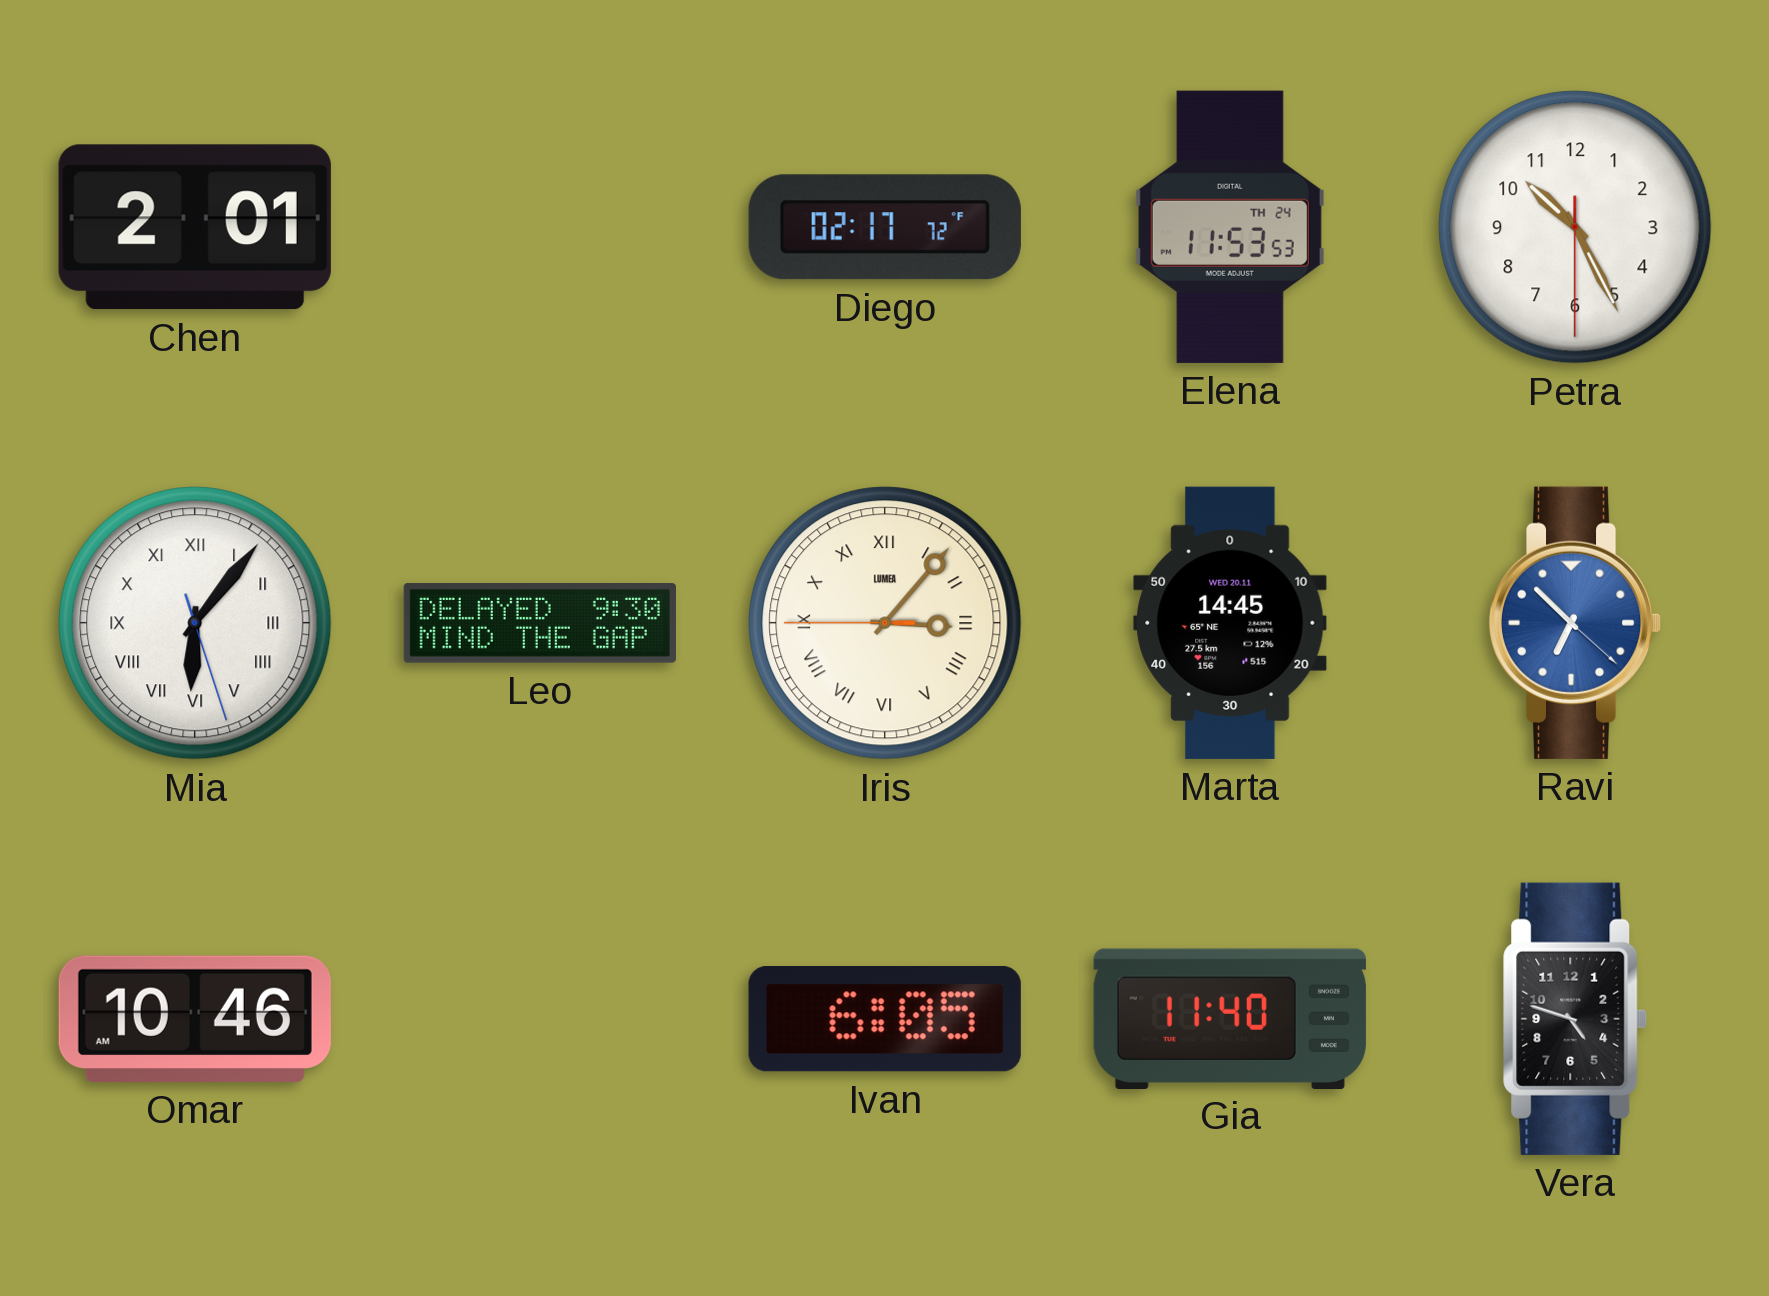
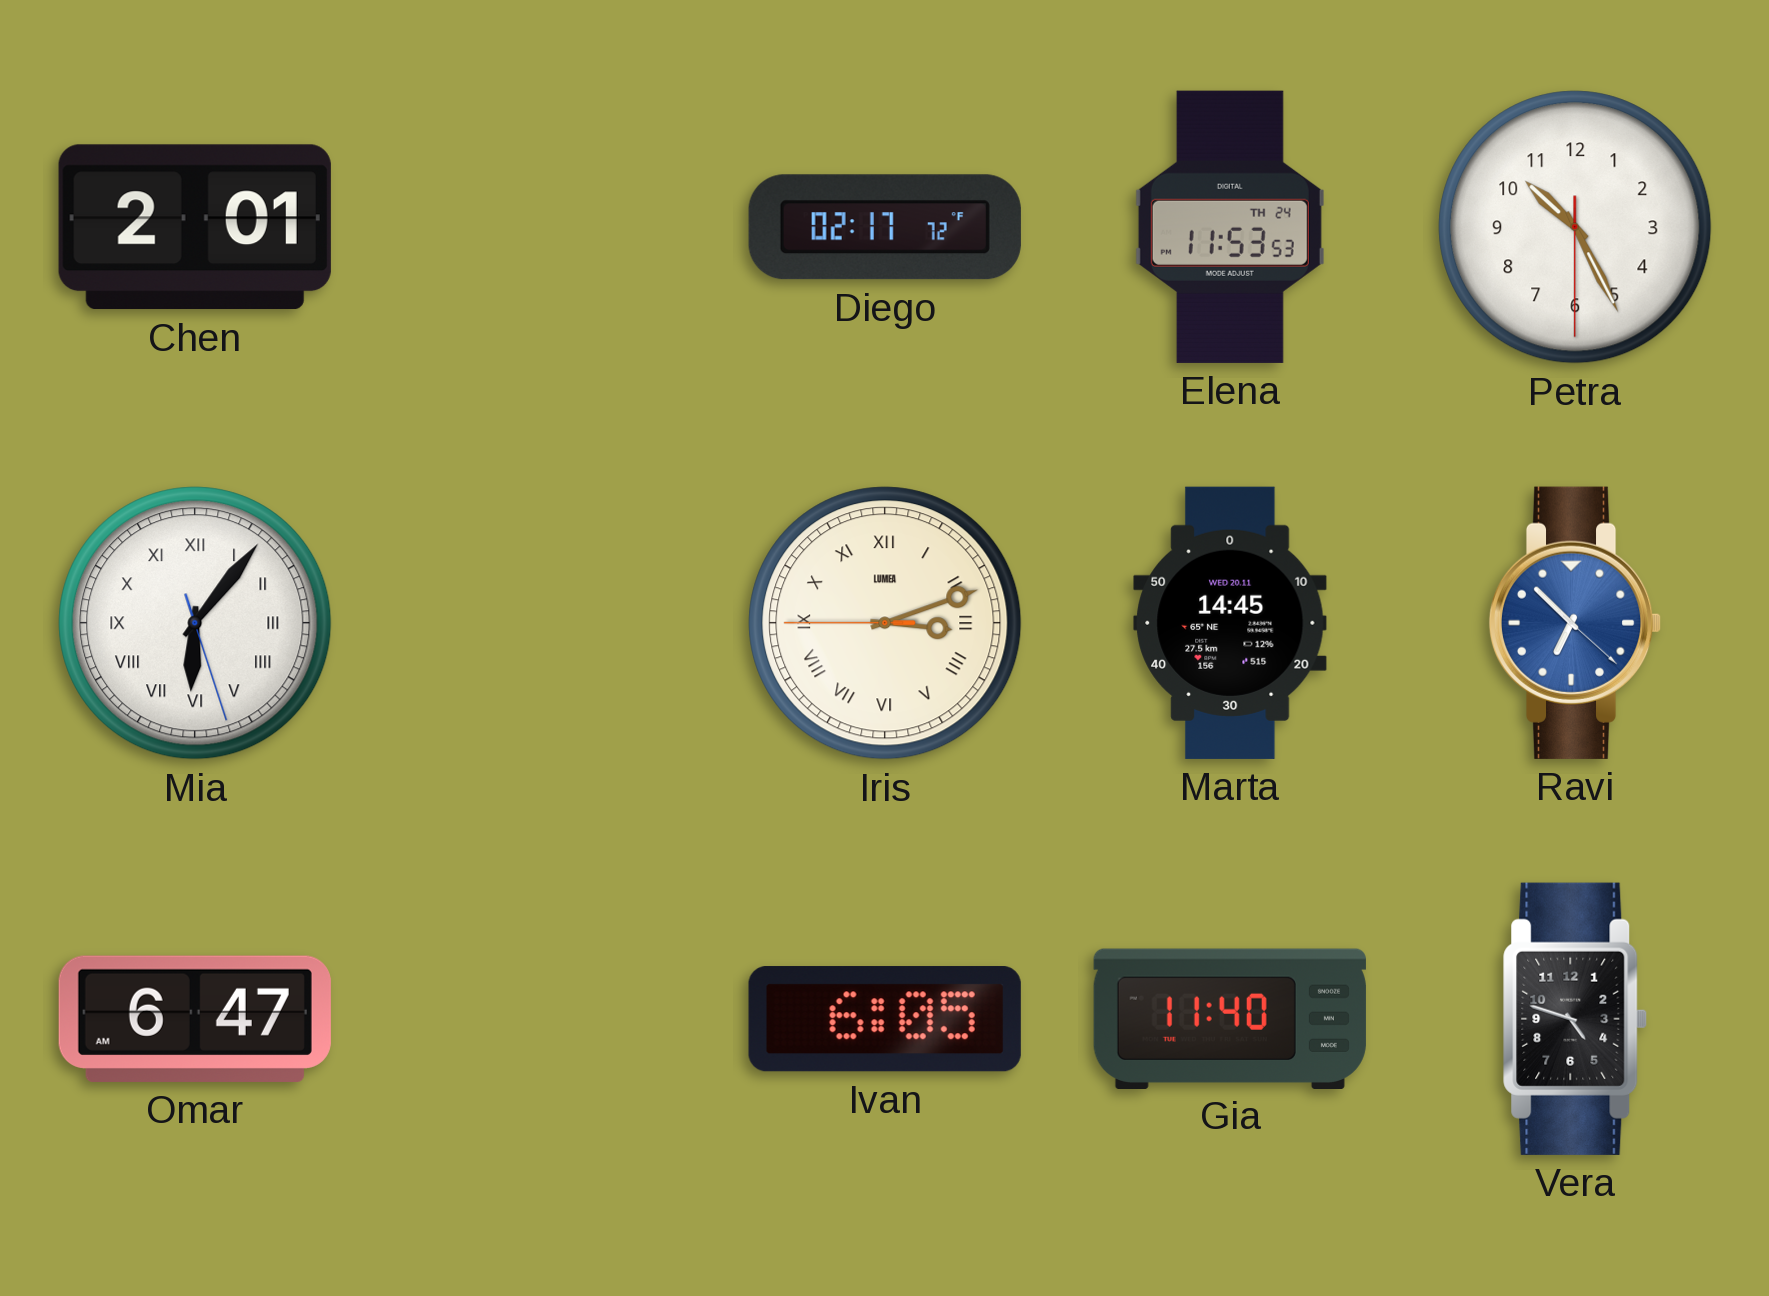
Leo: 9:30 -> none
Iris: 3:06 -> 3:11
Omar: 10:46 -> 6:47
